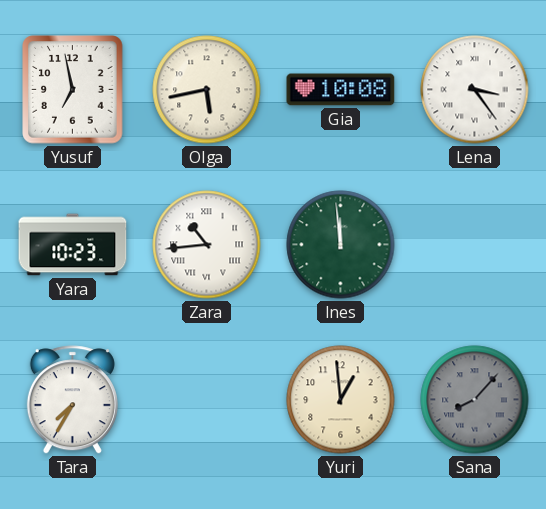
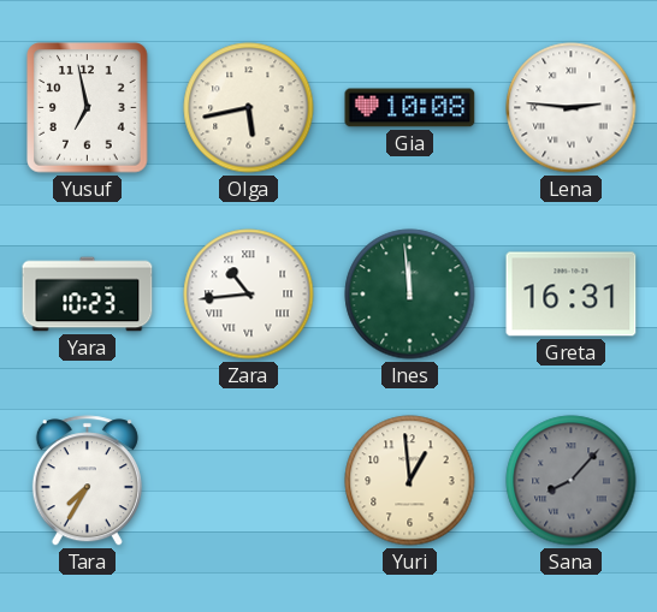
Lena: 3:24 -> 2:46
Greta: none -> 16:31
